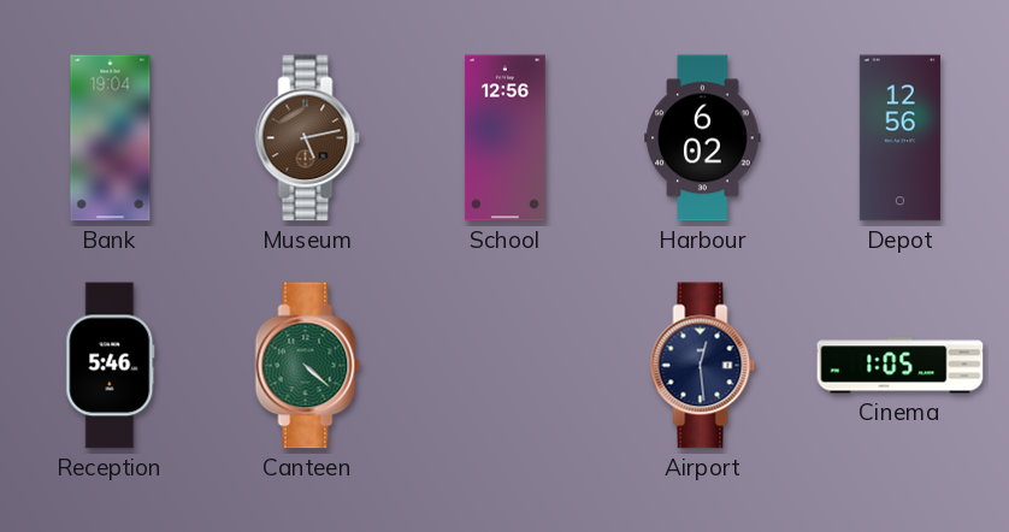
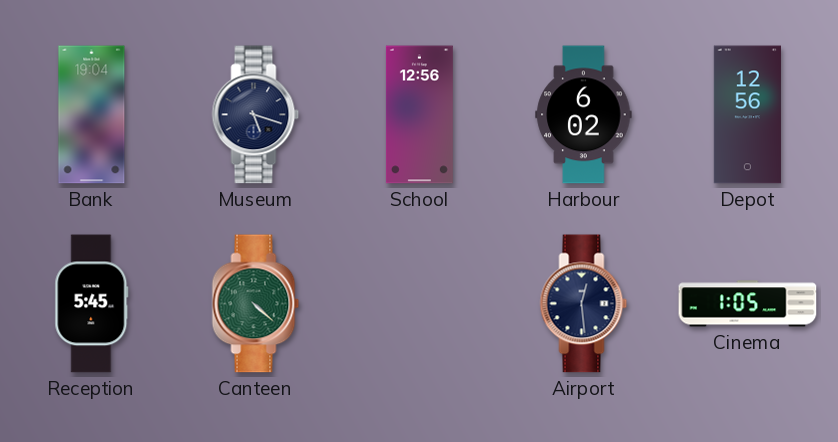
Museum: 5:13 -> 5:18
Museum dial: brown -> navy
Reception: 5:46 -> 5:45
